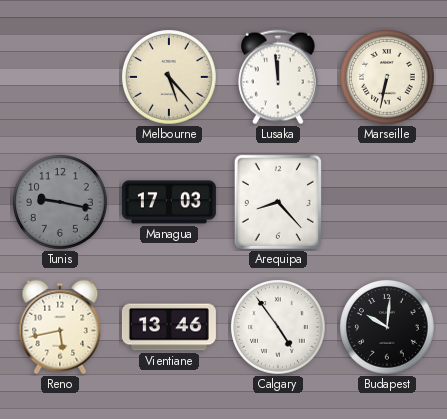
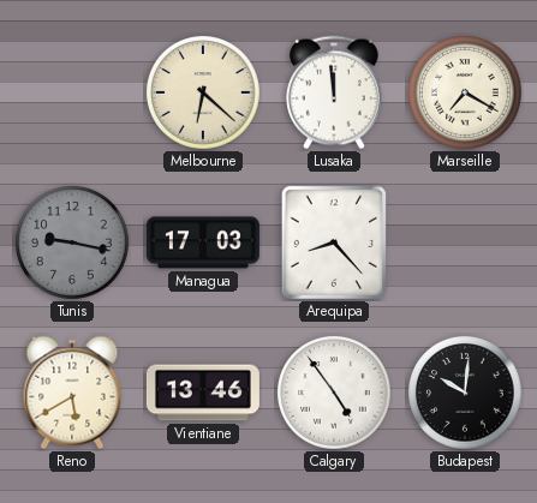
Melbourne: 5:23 -> 6:22
Marseille: 6:32 -> 7:20
Reno: 5:43 -> 5:40
